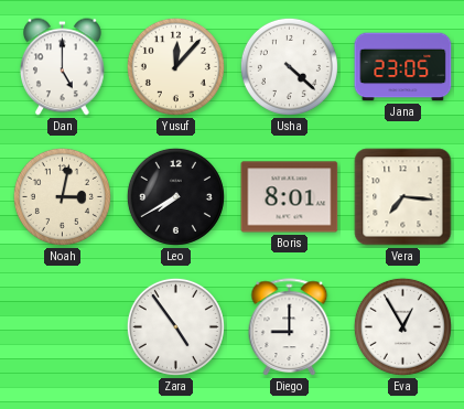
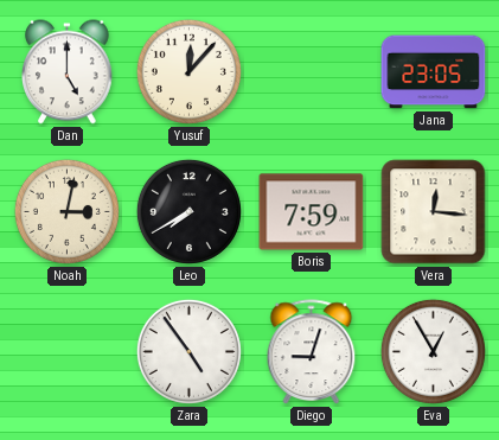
Usha: 4:22 -> none
Boris: 8:01 -> 7:59
Vera: 7:16 -> 12:16
Diego: 9:00 -> 9:03
